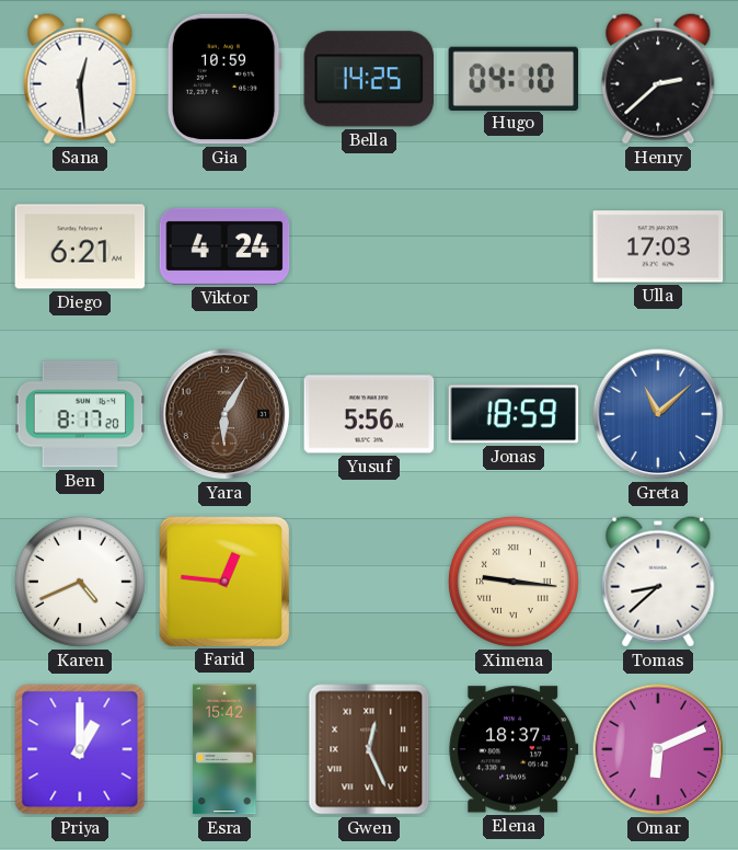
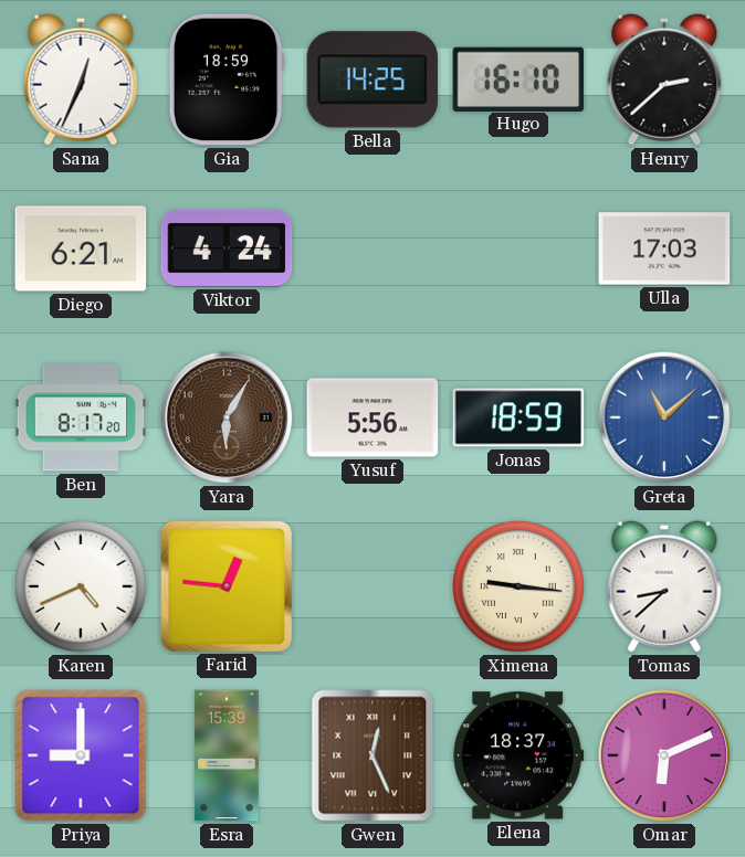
Sana: 12:29 -> 12:34
Gia: 10:59 -> 18:59
Hugo: 04:10 -> 16:10
Priya: 1:00 -> 9:00
Esra: 15:42 -> 15:39
